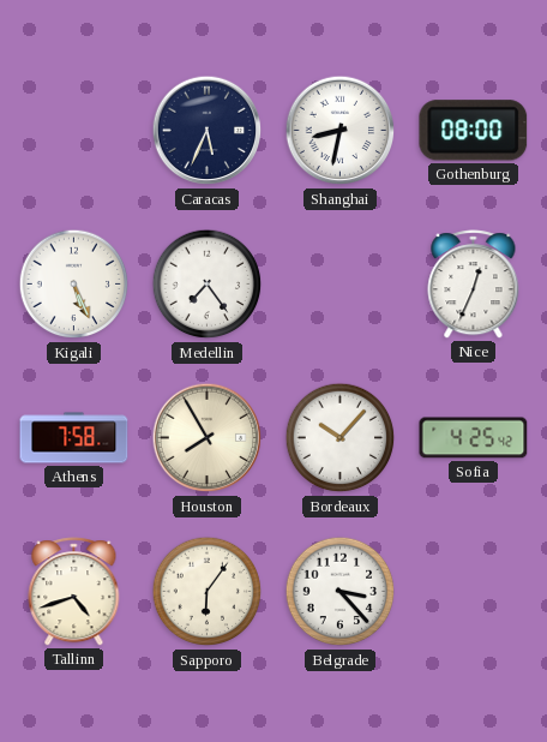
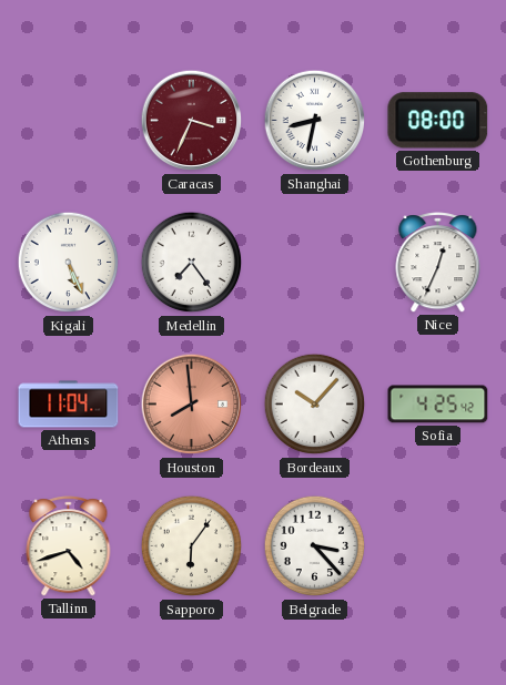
Caracas: 5:34 -> 3:34
Caracas dial: navy -> burgundy
Athens: 7:58 -> 11:04
Houston: 7:55 -> 7:59
Houston dial: cream -> salmon
